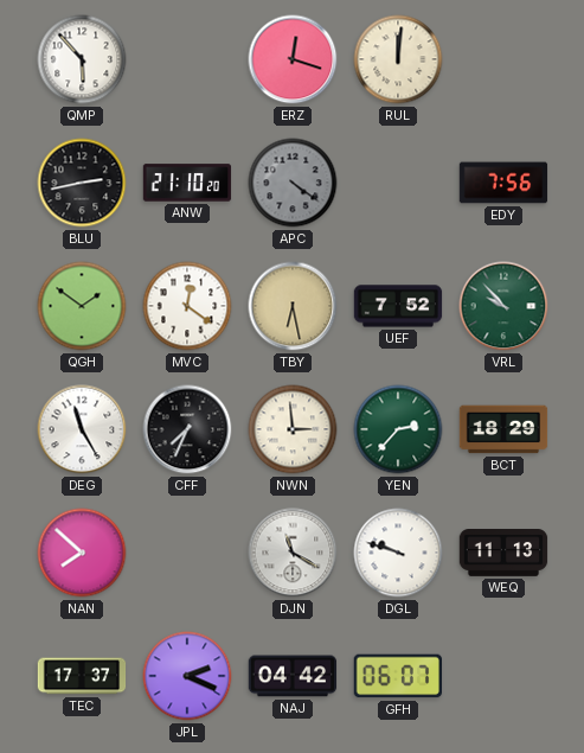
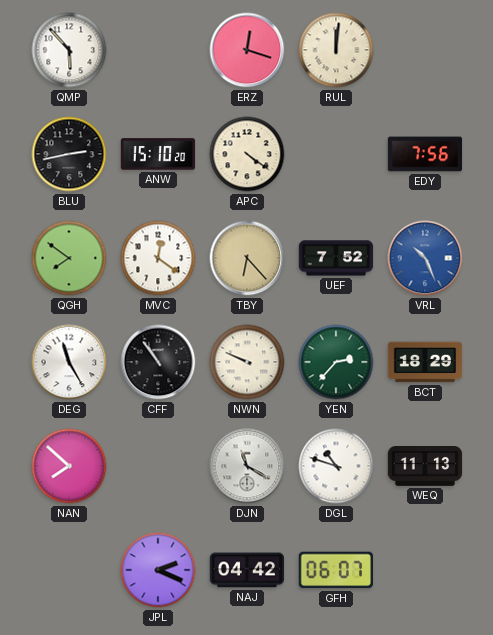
ANW: 21:10 -> 15:10
APC dial: grey -> cream
QGH: 1:51 -> 7:51
TBY: 6:28 -> 6:23
VRL: 9:53 -> 10:26
VRL dial: green -> blue
CFF: 7:34 -> 10:54
NWN: 2:59 -> 9:49
DGL: 9:48 -> 10:48
TEC: 17:37 -> none
